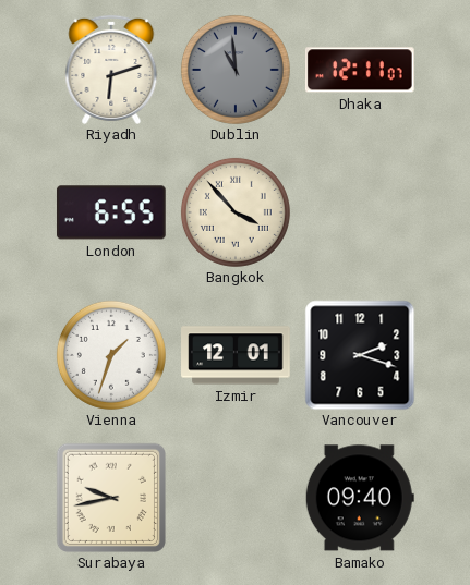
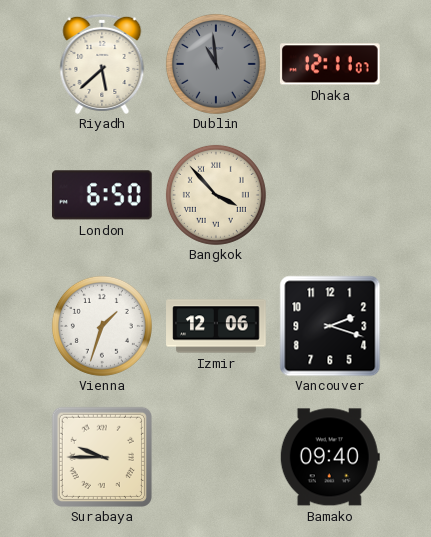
Riyadh: 6:12 -> 5:38
London: 6:55 -> 6:50
Izmir: 12:01 -> 12:06
Surabaya: 9:43 -> 9:45
